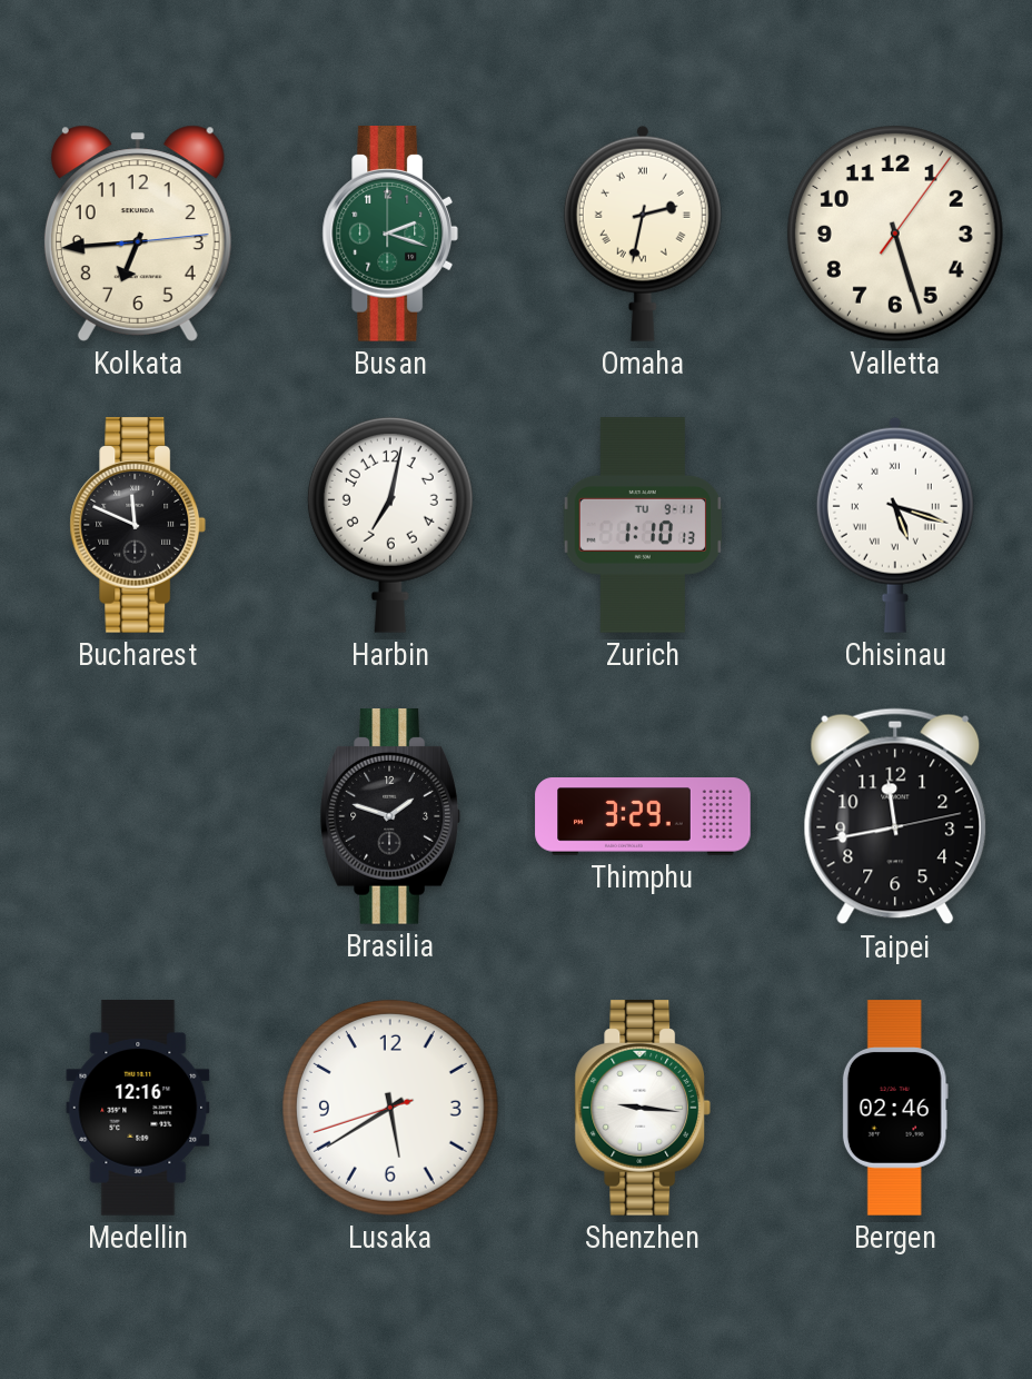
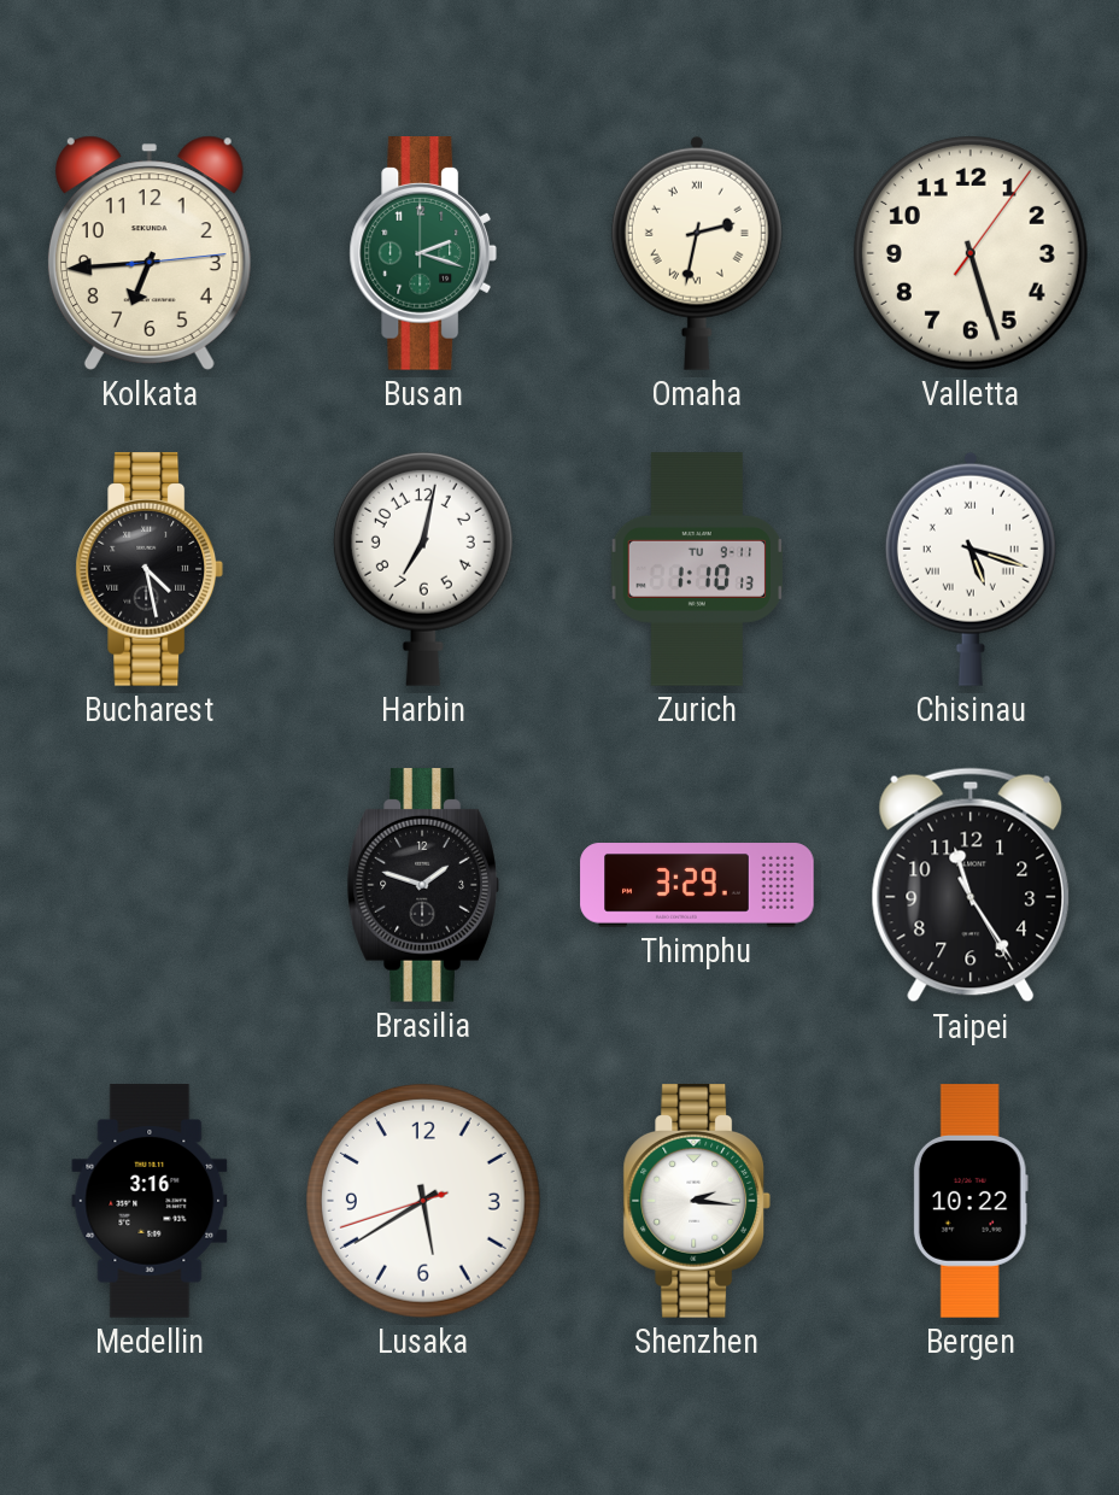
Bucharest: 11:49 -> 4:28
Taipei: 11:43 -> 11:24
Medellin: 12:16 -> 3:16
Shenzhen: 9:16 -> 2:16
Bergen: 02:46 -> 10:22
